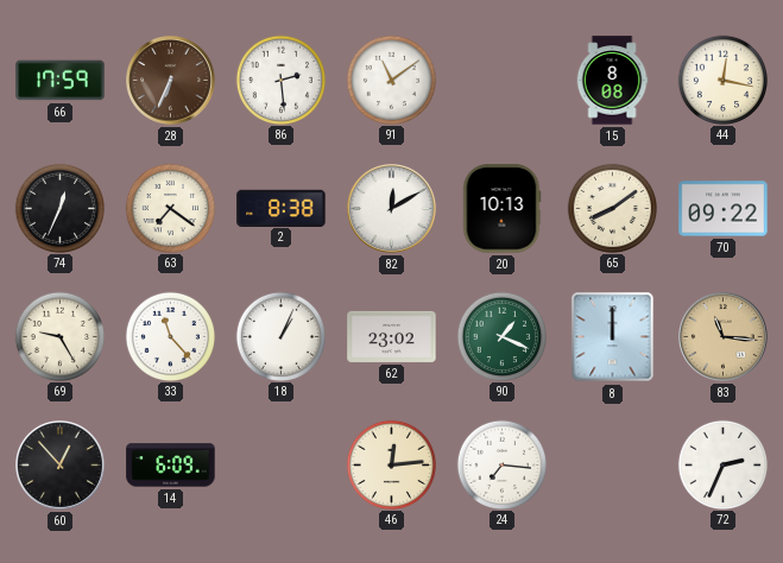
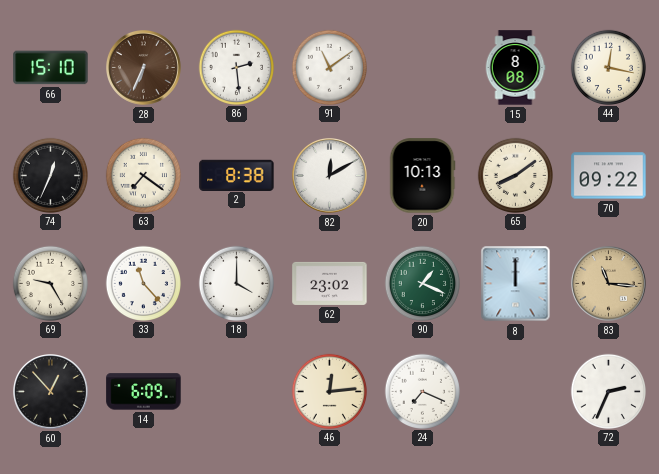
66: 17:59 -> 15:10
18: 1:04 -> 4:00
24: 7:16 -> 7:19
